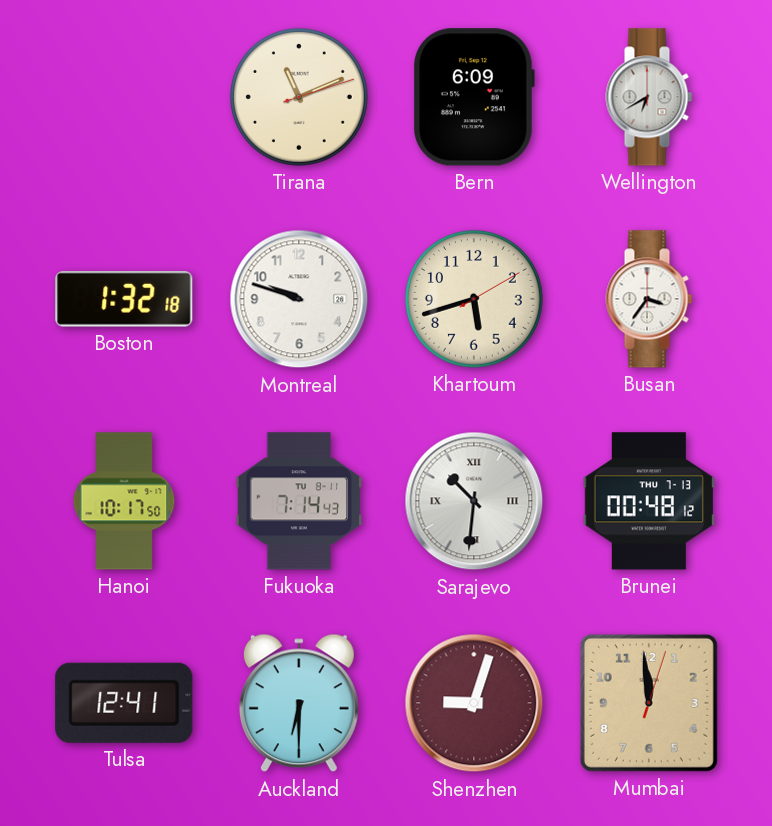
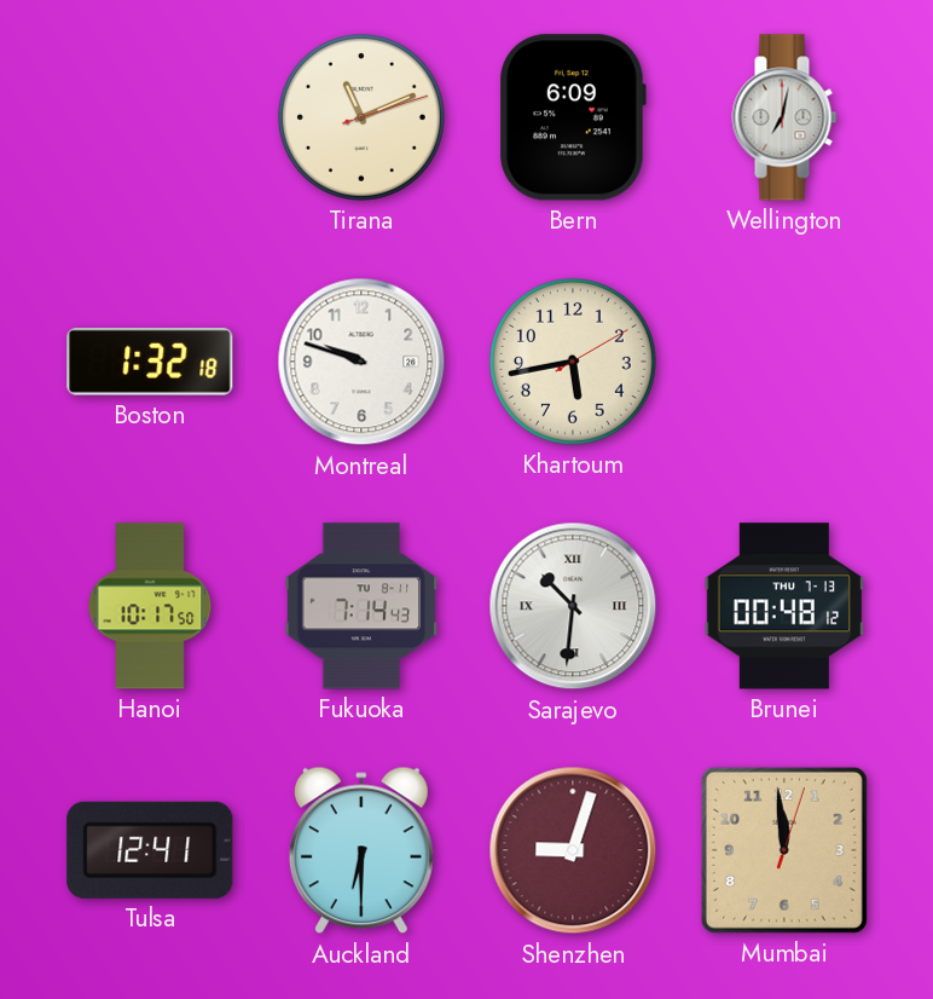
Wellington: 6:40 -> 7:02
Khartoum: 5:42 -> 5:43
Busan: 3:36 -> none
